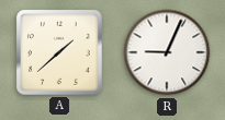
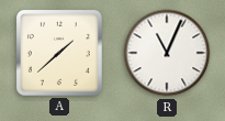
R: 9:04 -> 11:04
